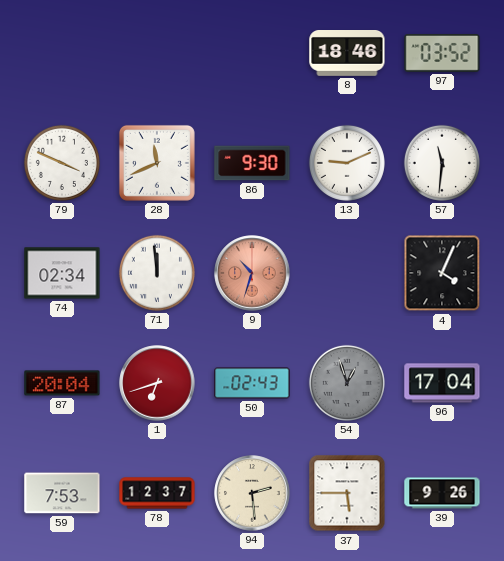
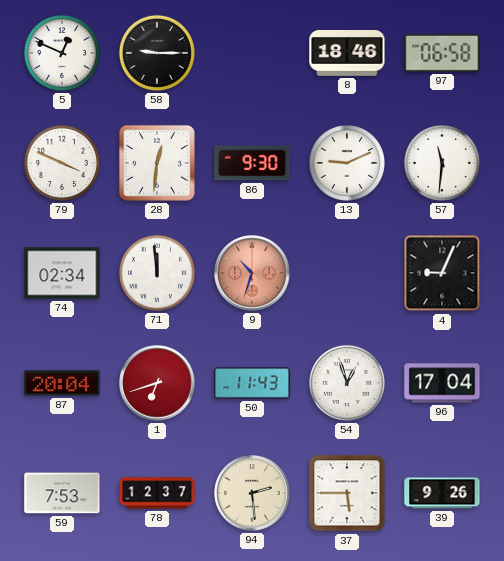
5: none -> 12:49
58: none -> 9:15
97: 03:52 -> 06:58
28: 11:41 -> 12:31
4: 4:04 -> 9:04
50: 02:43 -> 11:43
54 dial: grey -> white
